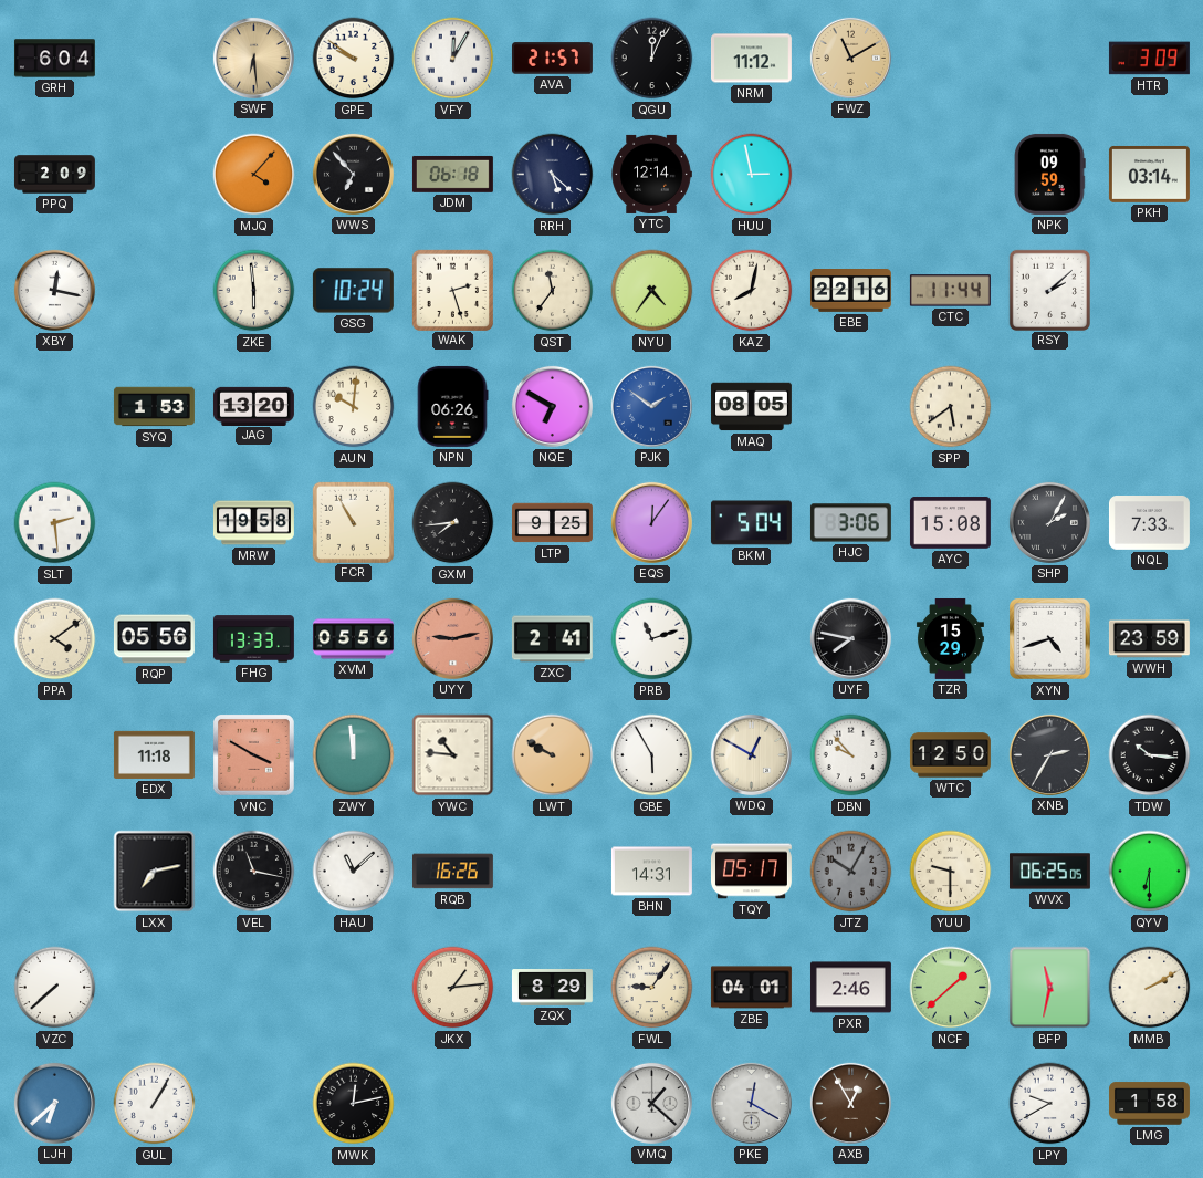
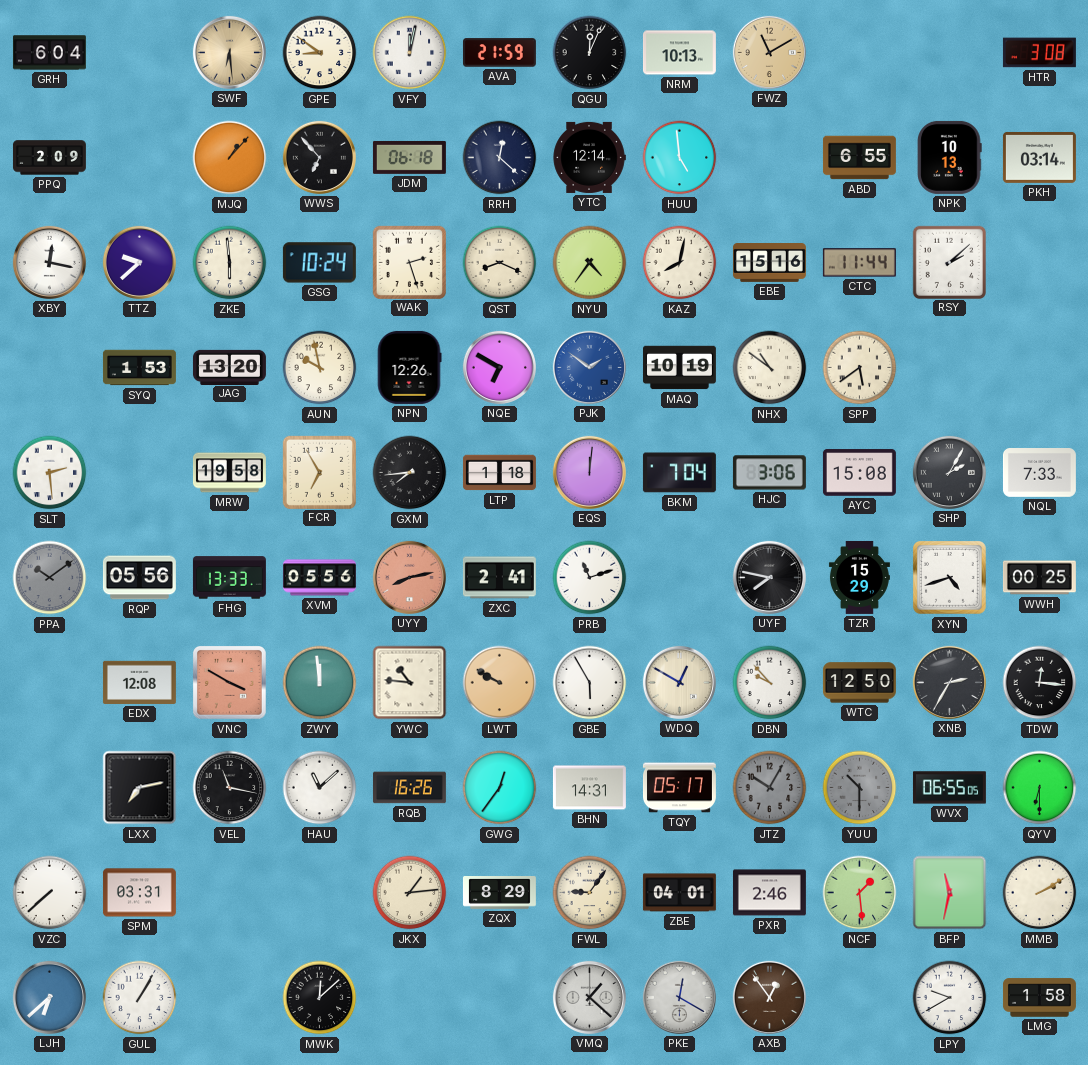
GPE: 9:51 -> 8:51
VFY: 12:05 -> 12:02
AVA: 21:57 -> 21:59
NRM: 11:12 -> 10:13
HTR: 3:09 -> 3:08
MJQ: 4:07 -> 1:07
RRH: 5:22 -> 12:22
HUU: 2:58 -> 4:59
ABD: none -> 6:55
NPK: 09:59 -> 10:13
TTZ: none -> 9:38
QST: 11:36 -> 8:19
EBE: 22:16 -> 15:16
AUN: 10:01 -> 9:58
NPN: 06:26 -> 12:26
MAQ: 08:05 -> 10:19
NHX: none -> 10:51
FCR: 10:55 -> 6:55
LTP: 9:25 -> 1:18
EQS: 12:06 -> 12:01
BKM: 5:04 -> 7:04
PPA: 4:09 -> 10:09
PPA dial: cream -> grey
UYY: 9:13 -> 8:13
WWH: 23:59 -> 00:25
EDX: 11:18 -> 12:08
TDW: 10:16 -> 12:16
GWG: none -> 12:36
YUU: 9:30 -> 10:30
YUU dial: cream -> grey
WVX: 06:25 -> 06:55
SPM: none -> 03:31
NCF: 1:38 -> 1:29
MWK: 12:13 -> 12:08
AXB: 12:55 -> 12:54
